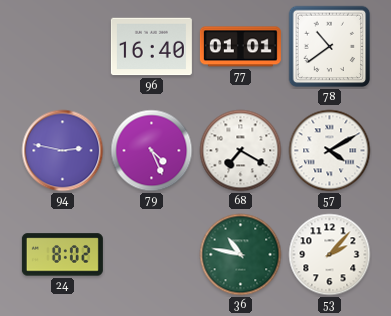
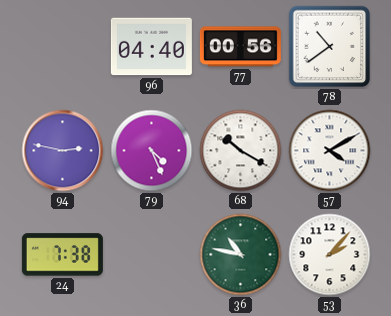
96: 16:40 -> 04:40
77: 01:01 -> 00:56
68: 7:20 -> 10:20
24: 8:02 -> 7:38
